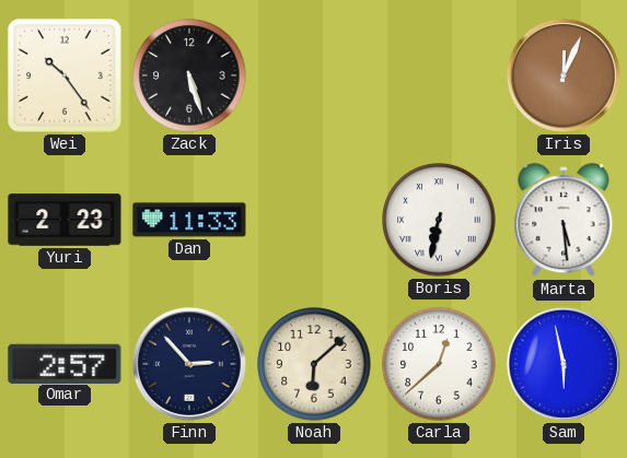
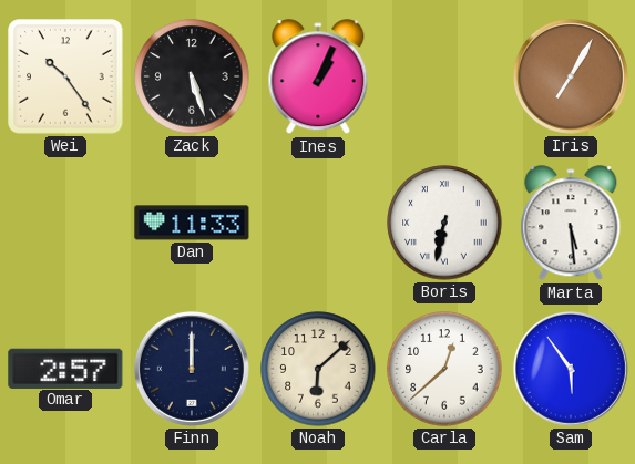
Ines: none -> 1:04
Iris: 12:04 -> 7:05
Yuri: 2:23 -> none
Finn: 2:53 -> 12:00
Sam: 5:58 -> 5:54
